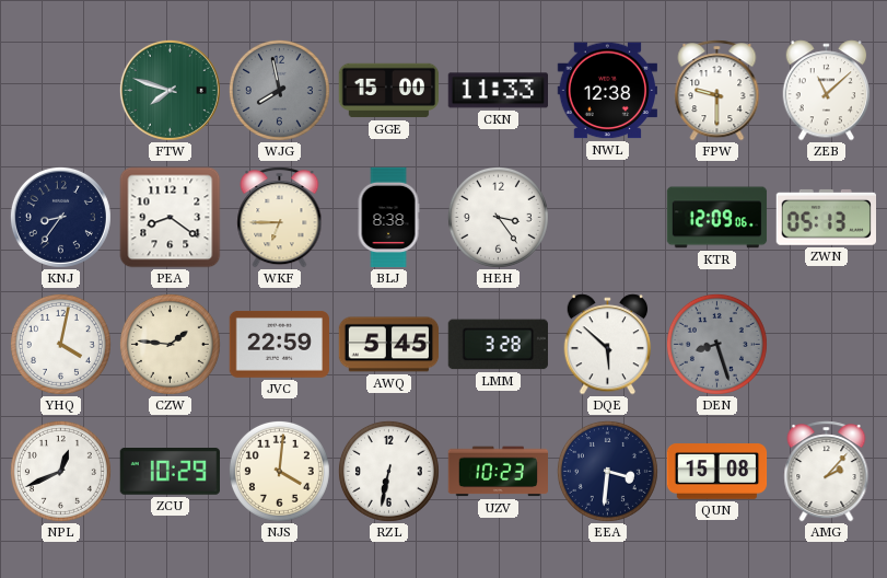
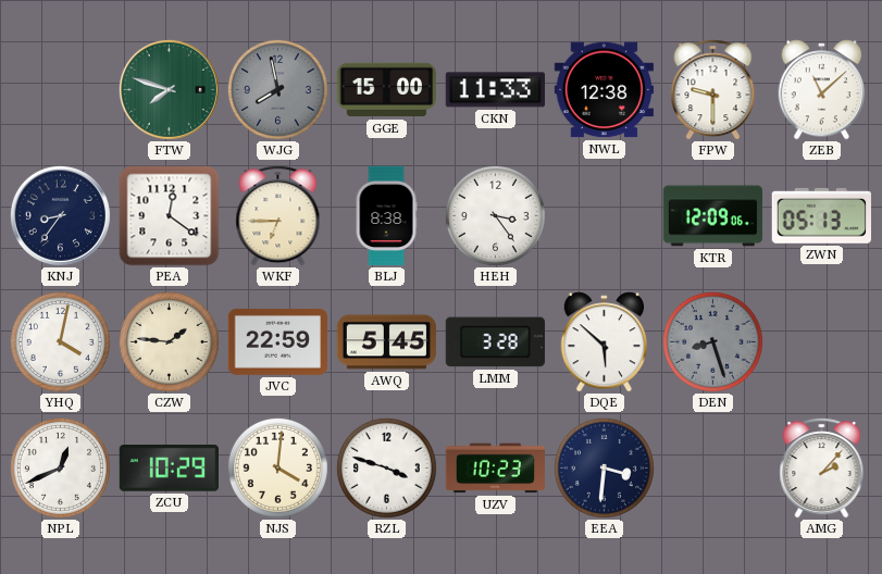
PEA: 8:21 -> 12:21
RZL: 6:32 -> 3:48
QUN: 15:08 -> none
